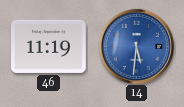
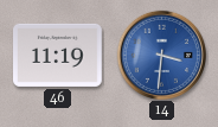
14: 5:31 -> 3:31
